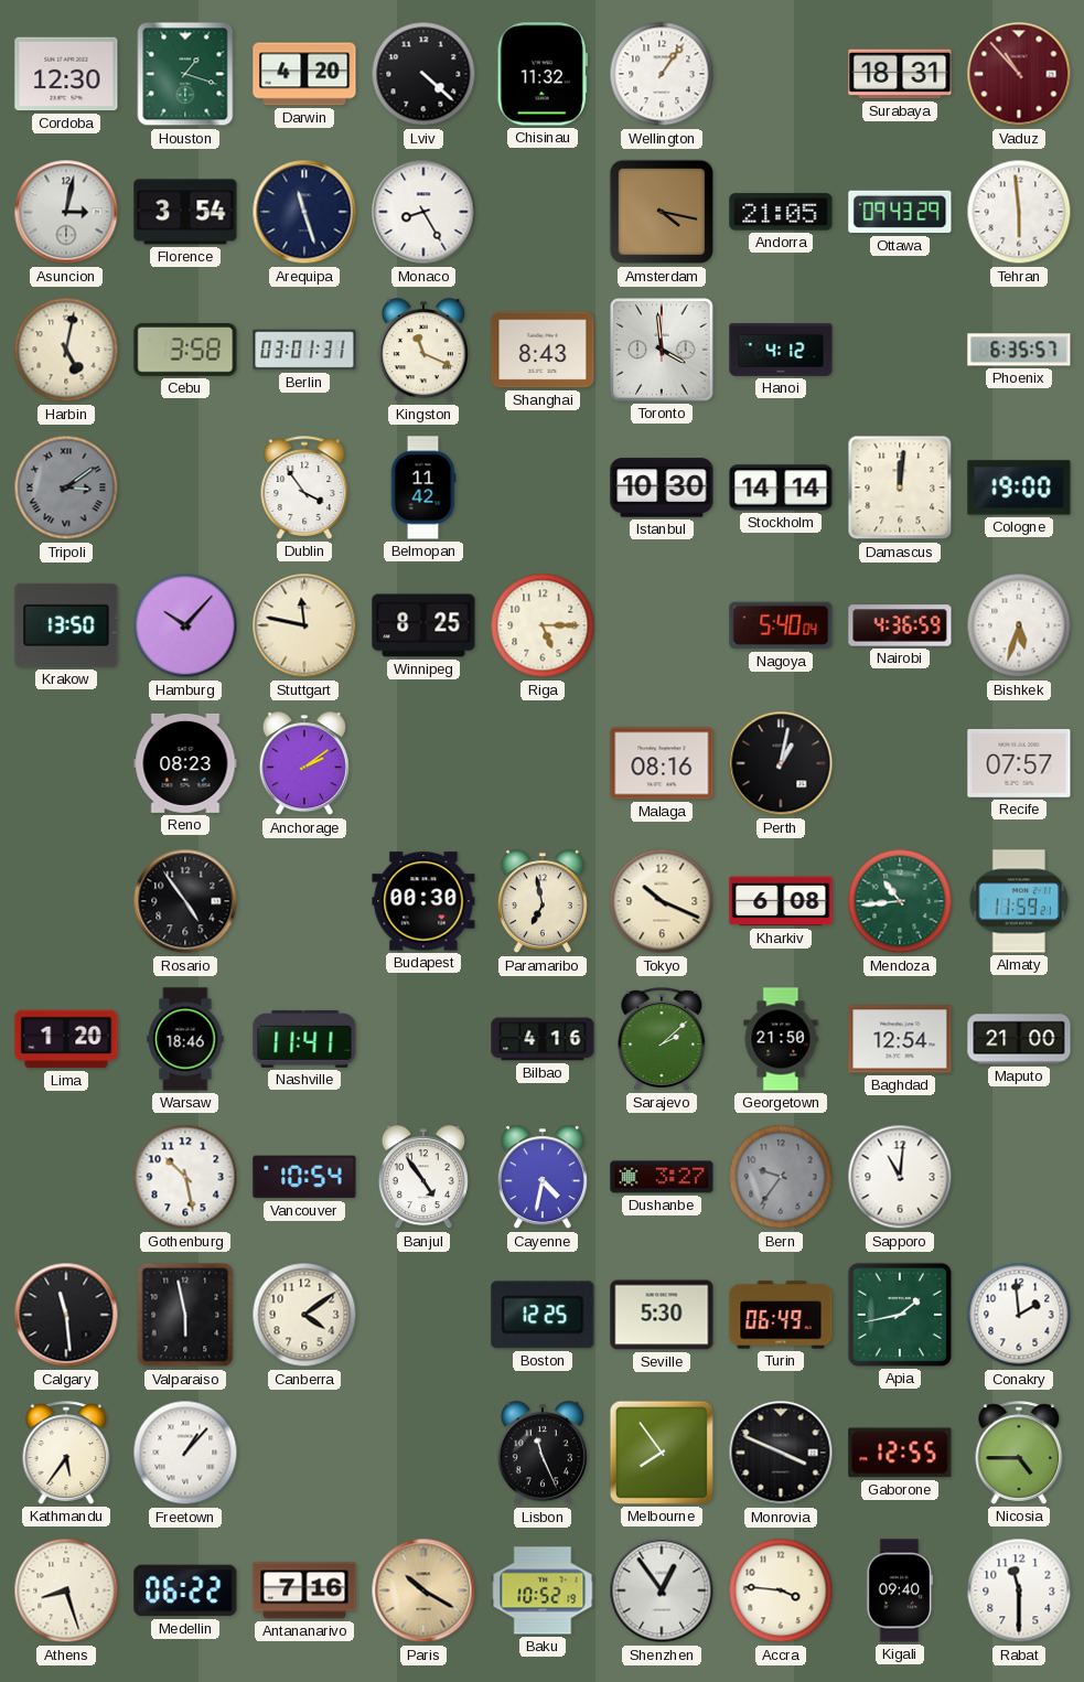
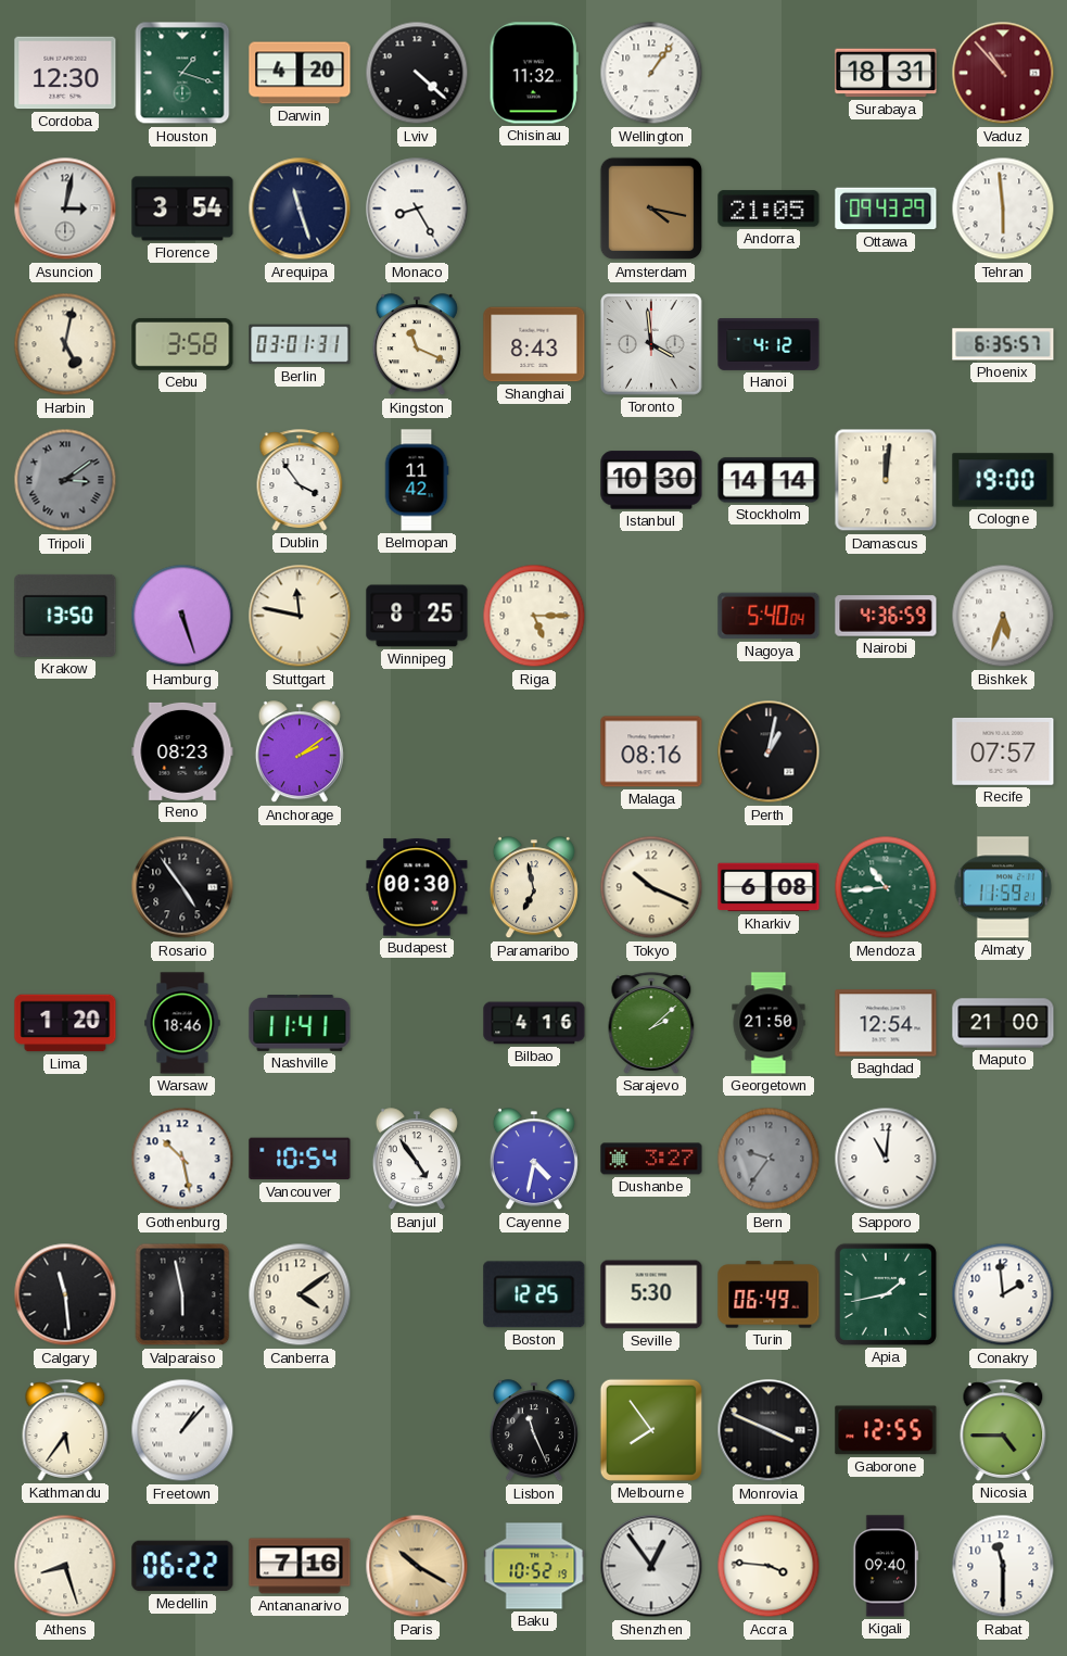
Hamburg: 10:07 -> 5:27
